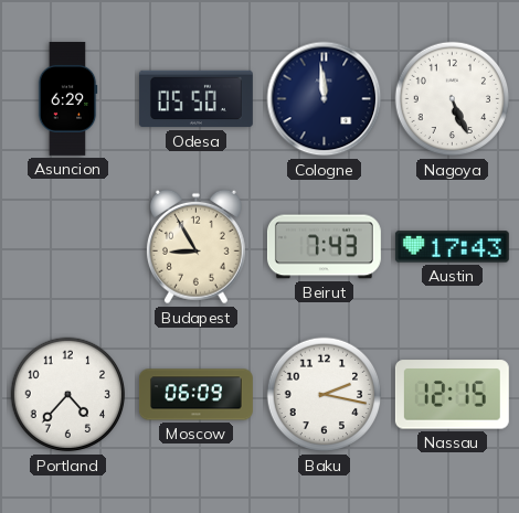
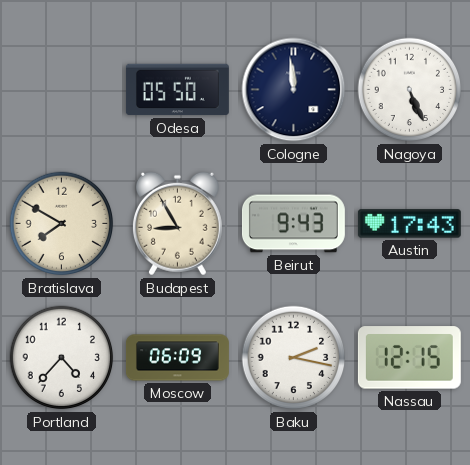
Asuncion: 6:29 -> none
Bratislava: none -> 7:50
Beirut: 7:43 -> 9:43
